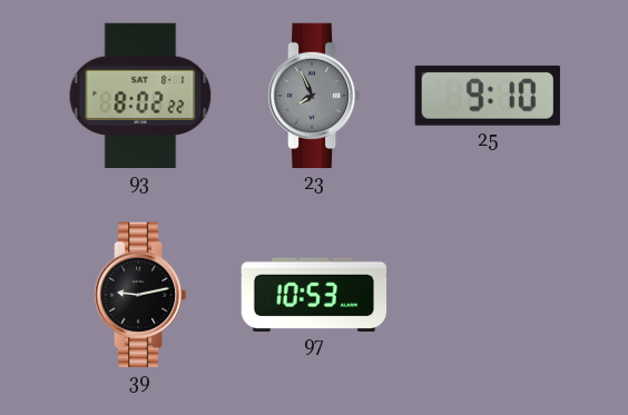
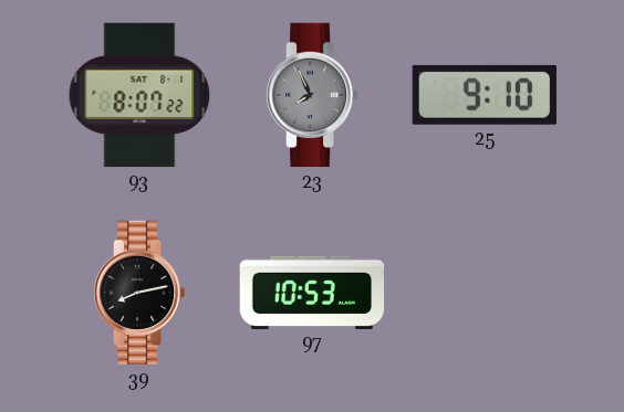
93: 8:02 -> 8:07
39: 9:13 -> 8:13
